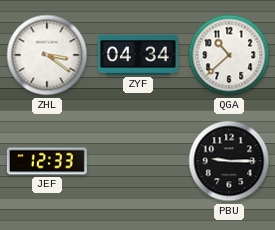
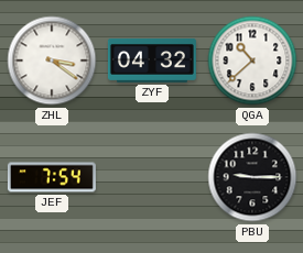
ZYF: 04:34 -> 04:32
JEF: 12:33 -> 7:54
